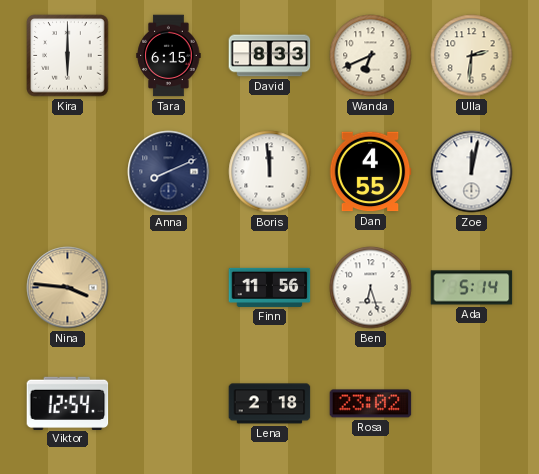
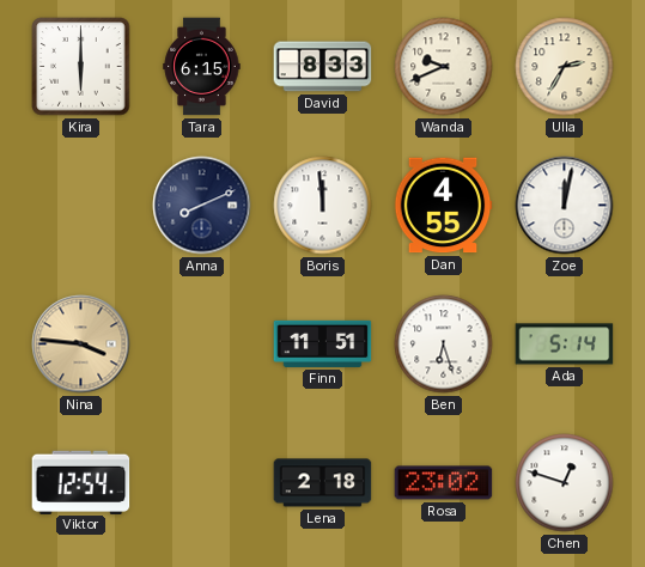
Wanda: 6:41 -> 9:41
Ulla: 2:31 -> 2:35
Finn: 11:56 -> 11:51
Chen: none -> 12:48
